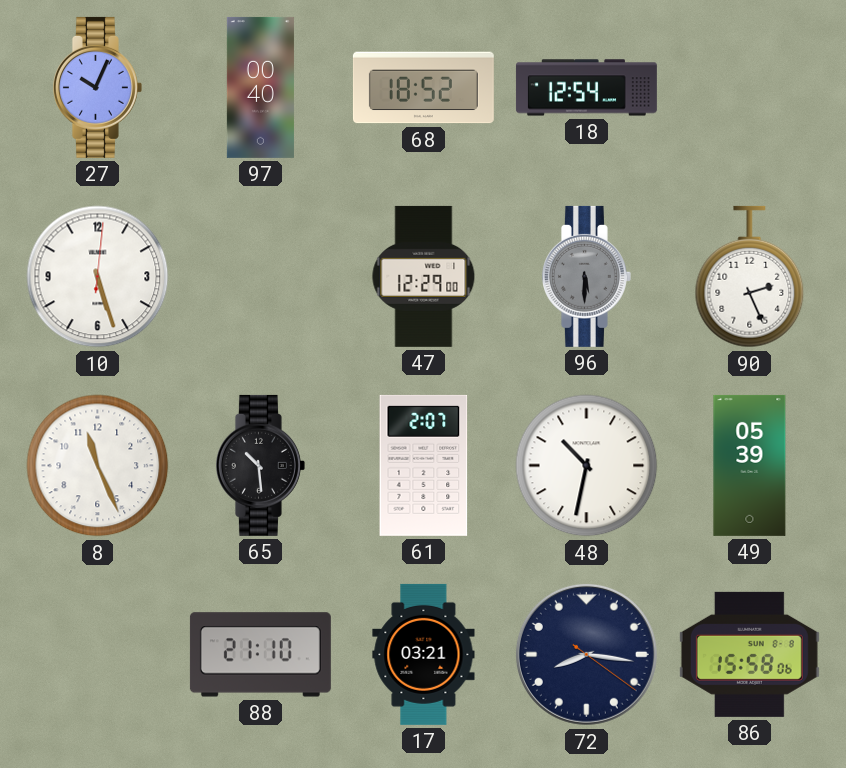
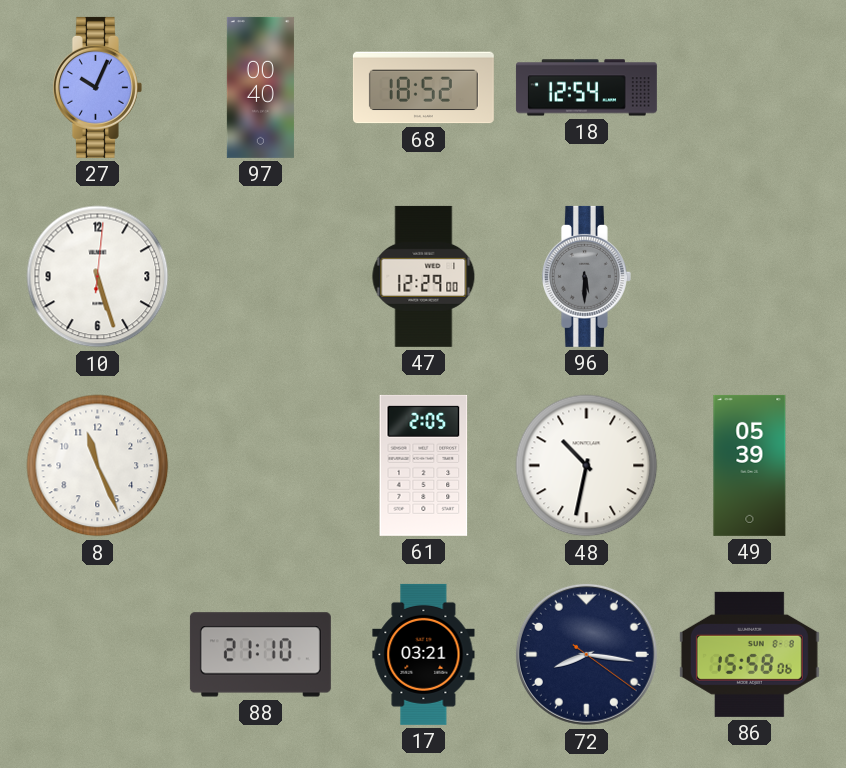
90: 2:26 -> none
65: 10:29 -> none
61: 2:07 -> 2:05
